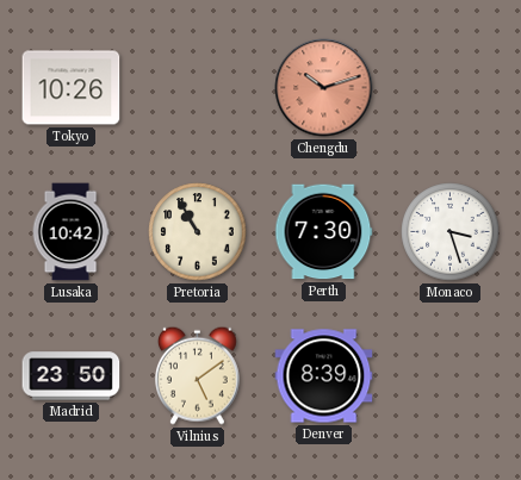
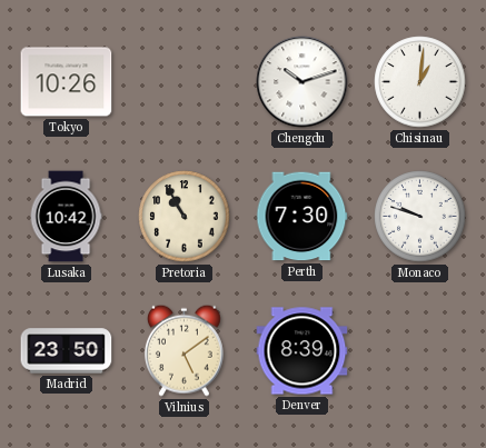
Chengdu dial: salmon -> white
Chisinau: none -> 1:01
Monaco: 3:27 -> 9:48
